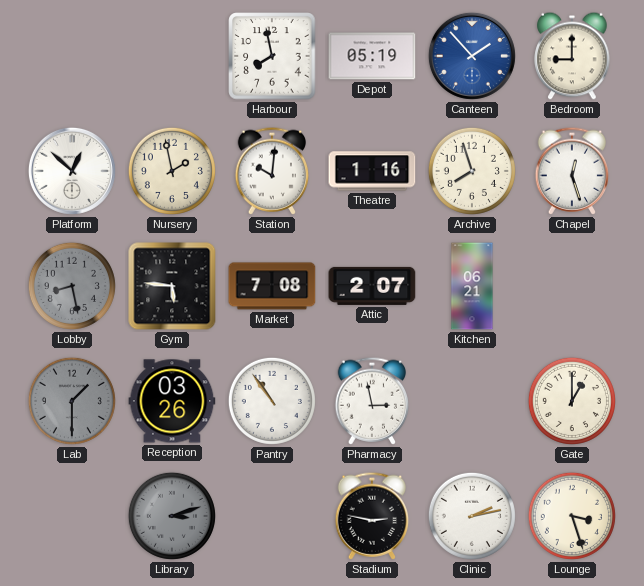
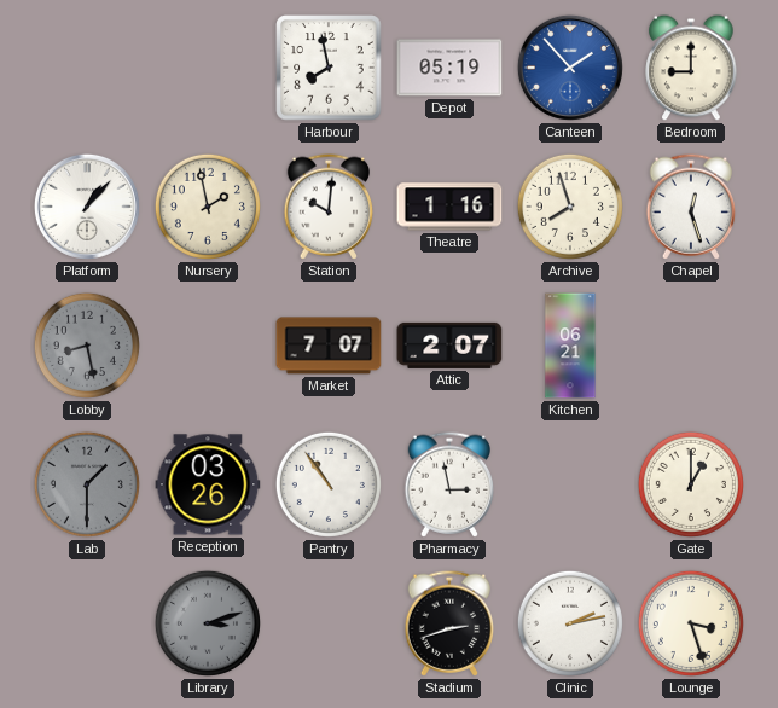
Platform: 12:52 -> 1:07
Gym: 5:46 -> none
Market: 7:08 -> 7:07
Stadium: 2:47 -> 2:42
